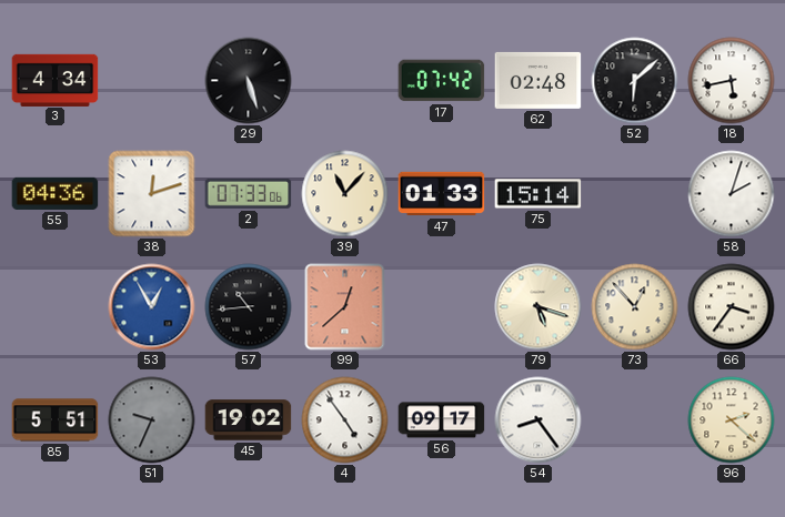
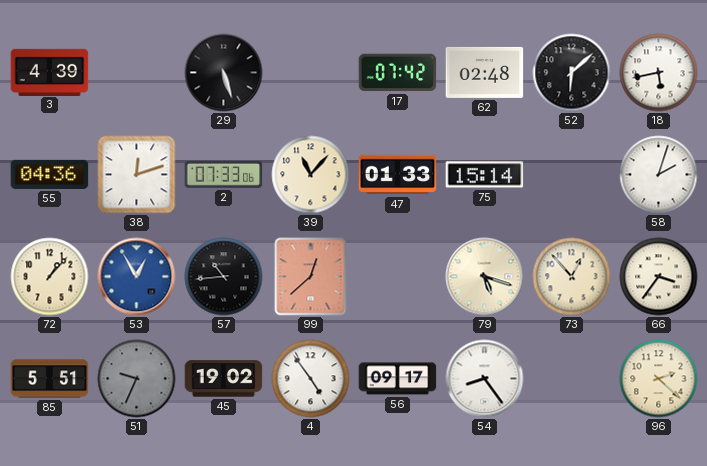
3: 4:34 -> 4:39
72: none -> 1:07
